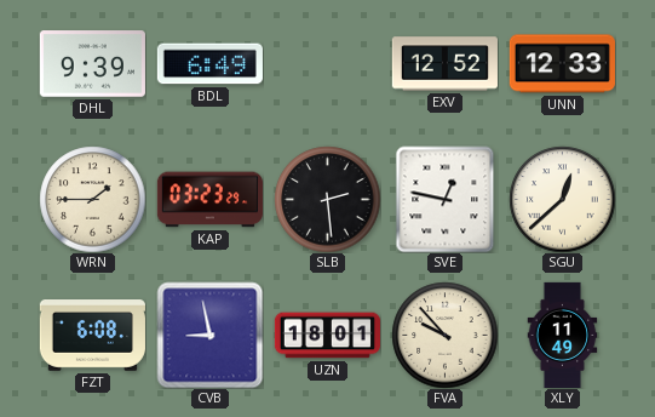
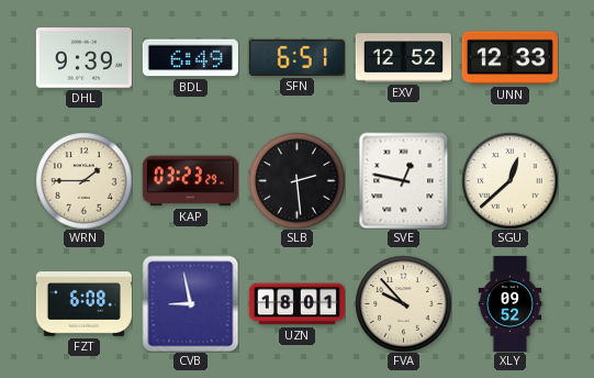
SFN: none -> 6:51
XLY: 11:49 -> 09:52
